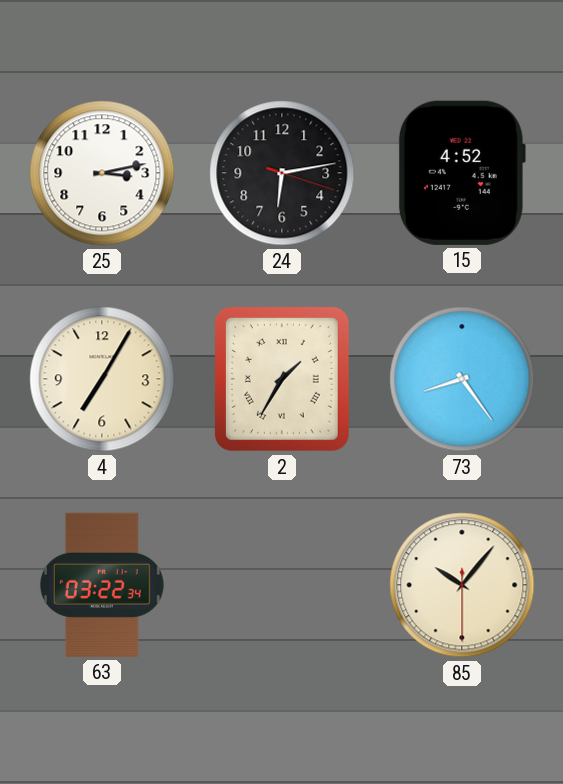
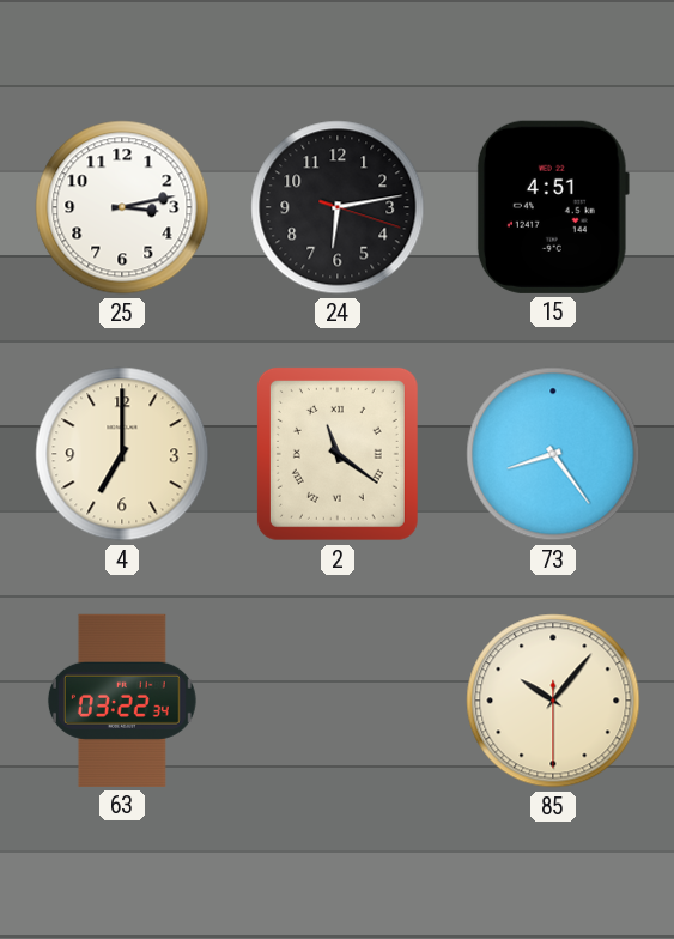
15: 4:52 -> 4:51
4: 7:05 -> 7:00
2: 1:35 -> 11:21
